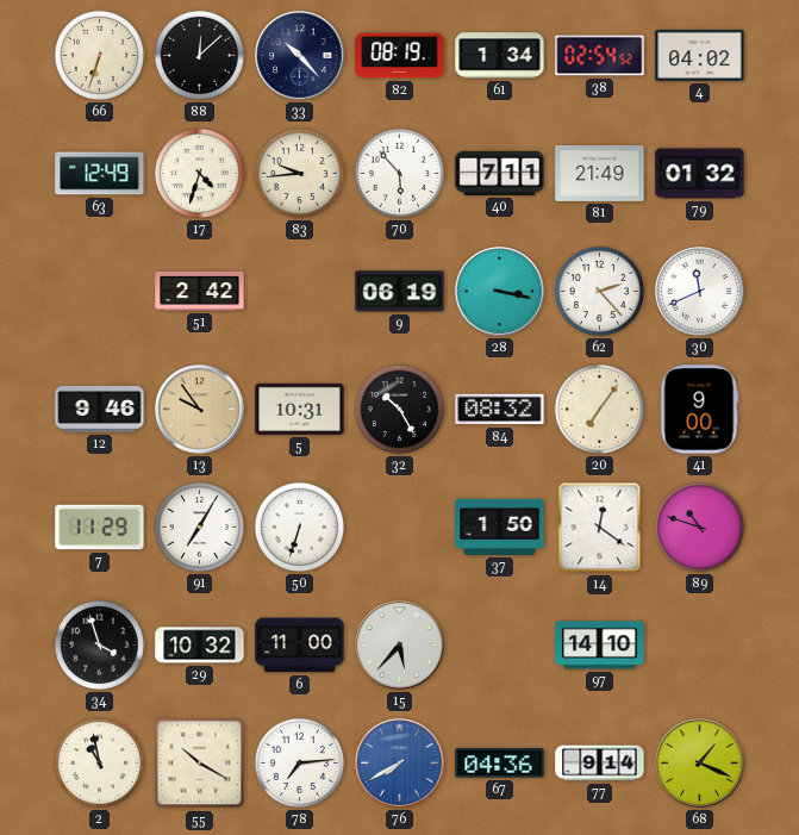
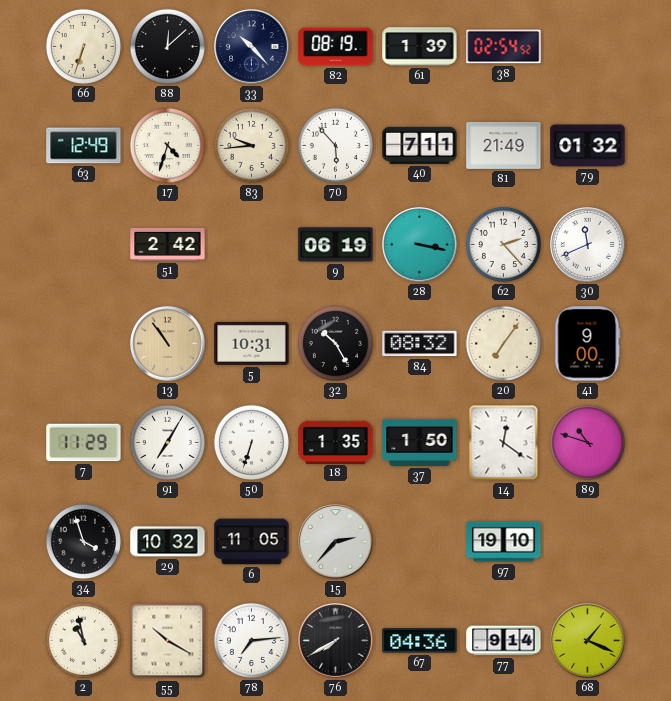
61: 1:34 -> 1:39
4: 04:02 -> none
12: 9:46 -> none
13: 9:54 -> 10:54
18: none -> 1:35
6: 11:00 -> 11:05
15: 5:37 -> 2:37
97: 14:10 -> 19:10
76 dial: blue -> black
